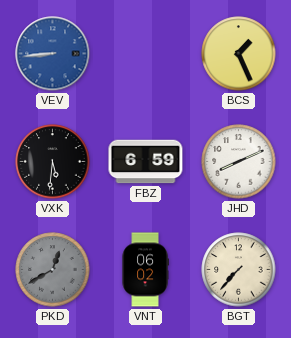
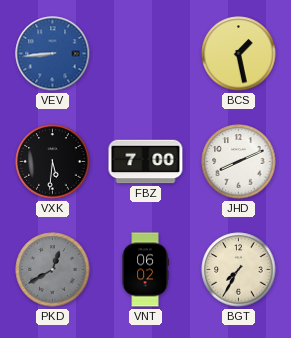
BCS: 1:26 -> 1:28
FBZ: 6:59 -> 7:00
BGT: 7:37 -> 7:35
